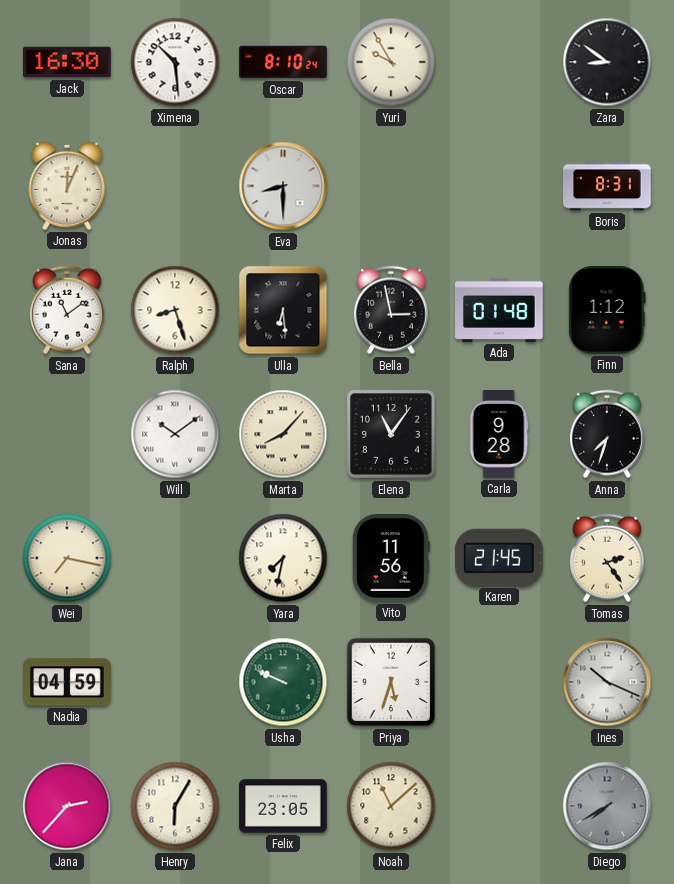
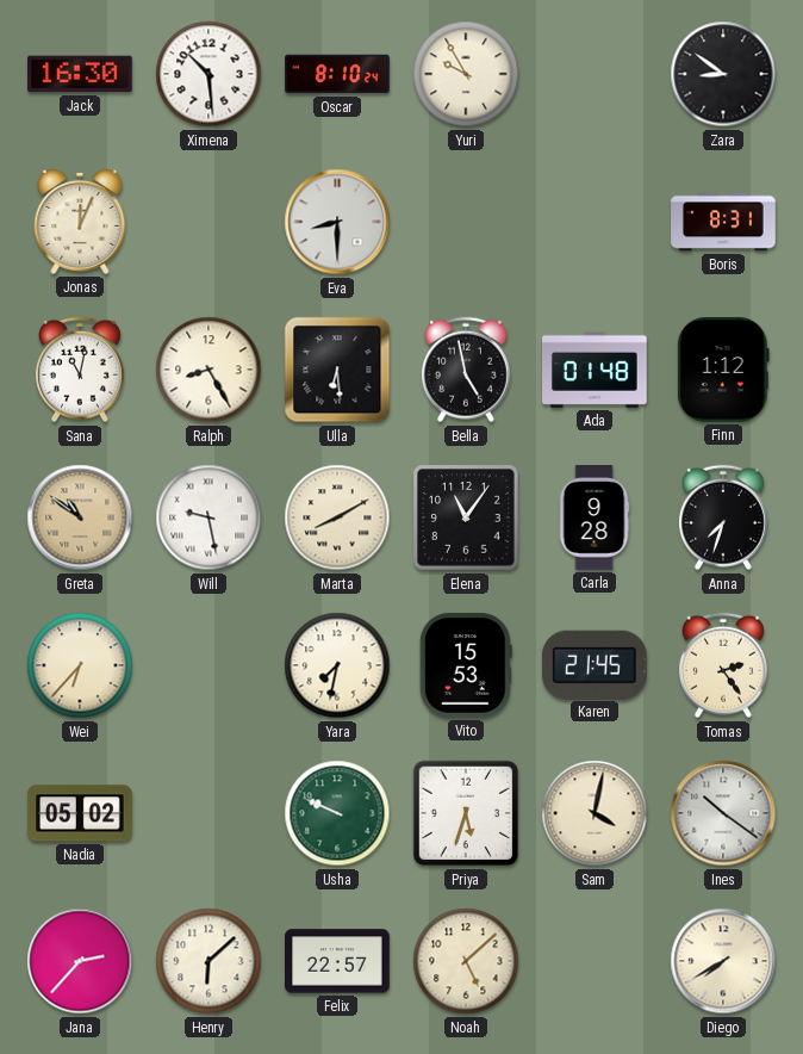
Sana: 11:09 -> 11:02
Ralph: 8:27 -> 8:25
Bella: 2:58 -> 4:58
Greta: none -> 10:51
Will: 10:09 -> 9:28
Marta: 8:07 -> 8:10
Wei: 7:17 -> 6:37
Vito: 11:56 -> 15:53
Nadia: 04:59 -> 05:02
Sam: none -> 4:02
Ines: 10:19 -> 10:21
Henry: 6:05 -> 6:08
Felix: 23:05 -> 22:57
Noah: 11:08 -> 5:08
Diego dial: grey -> cream
